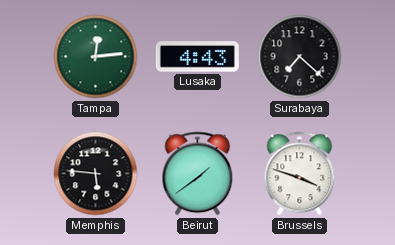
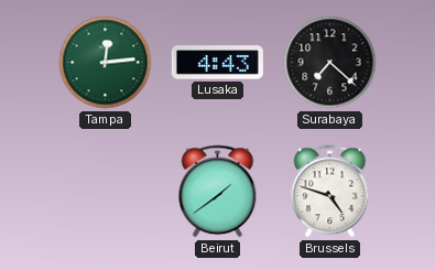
Memphis: 5:46 -> none
Brussels: 3:48 -> 4:48
